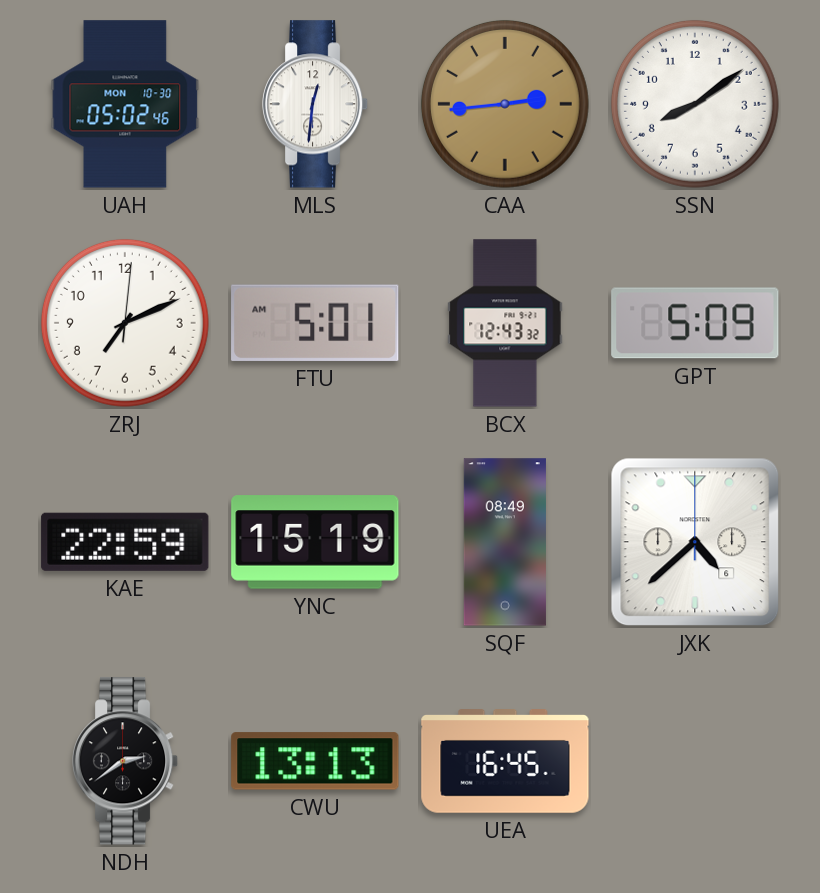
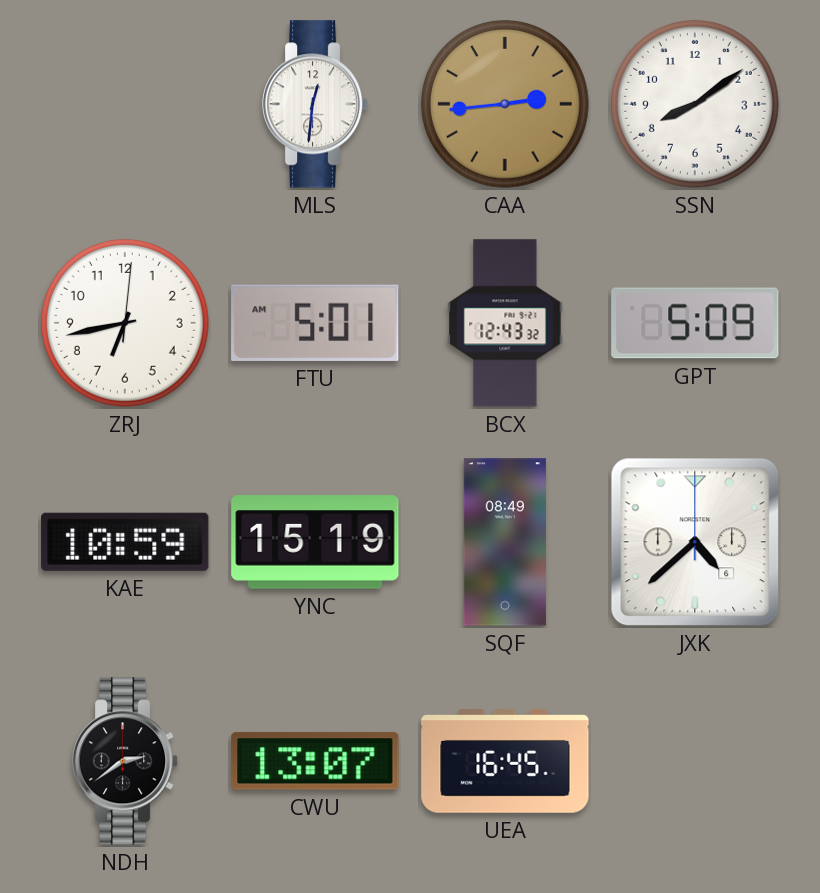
UAH: 05:02 -> none
ZRJ: 7:11 -> 6:43
KAE: 22:59 -> 10:59
CWU: 13:13 -> 13:07
